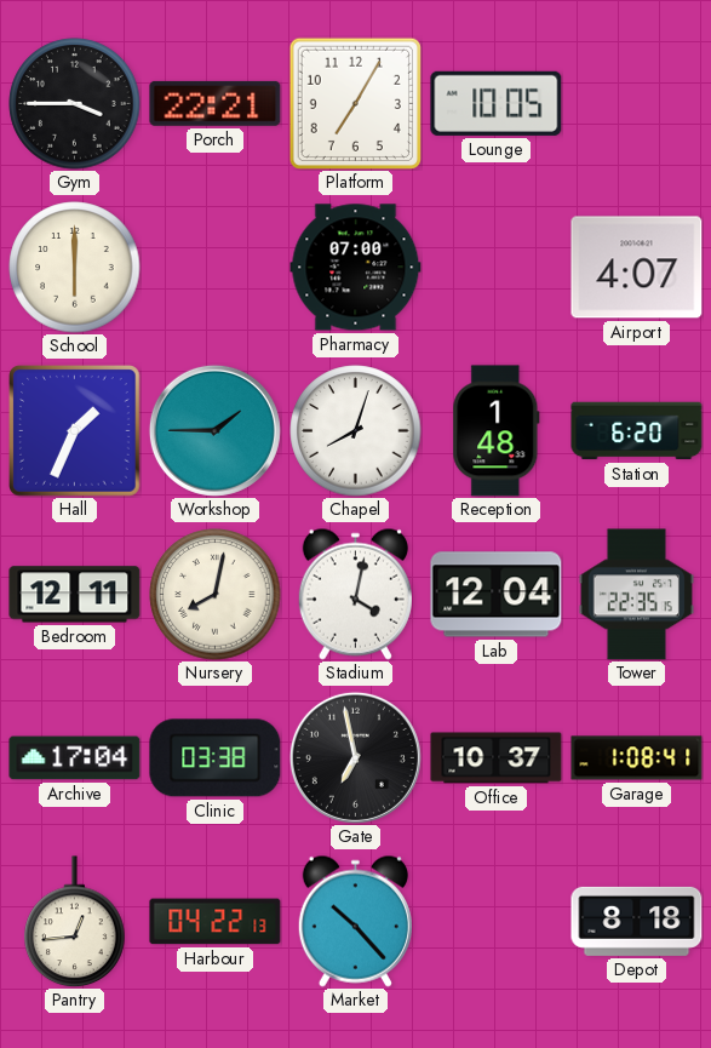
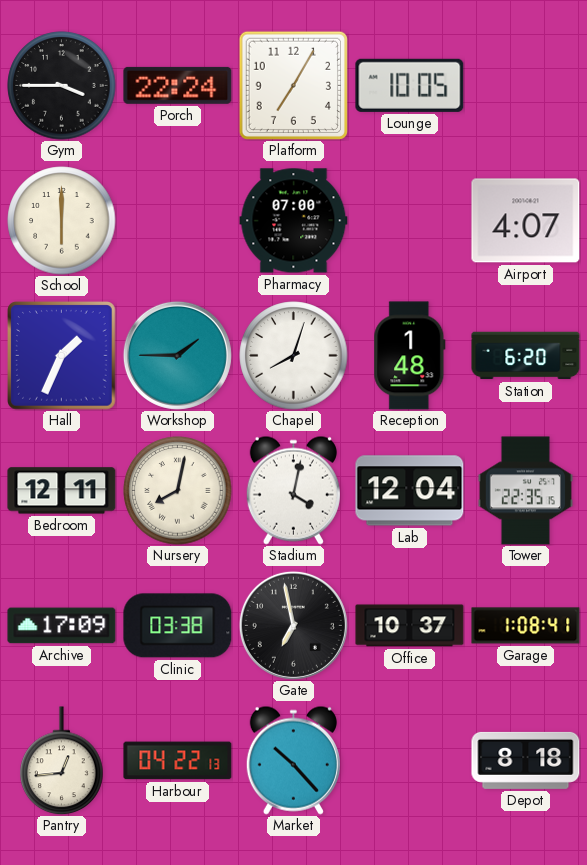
Porch: 22:21 -> 22:24
Archive: 17:04 -> 17:09
